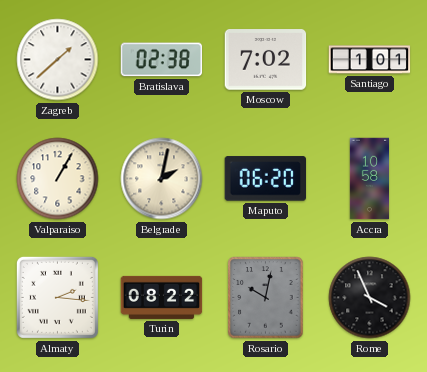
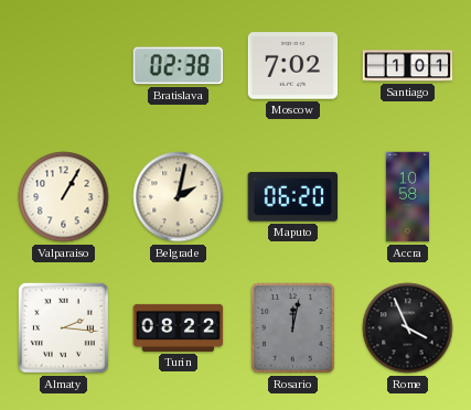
Zagreb: 1:38 -> none
Rosario: 10:02 -> 12:02
